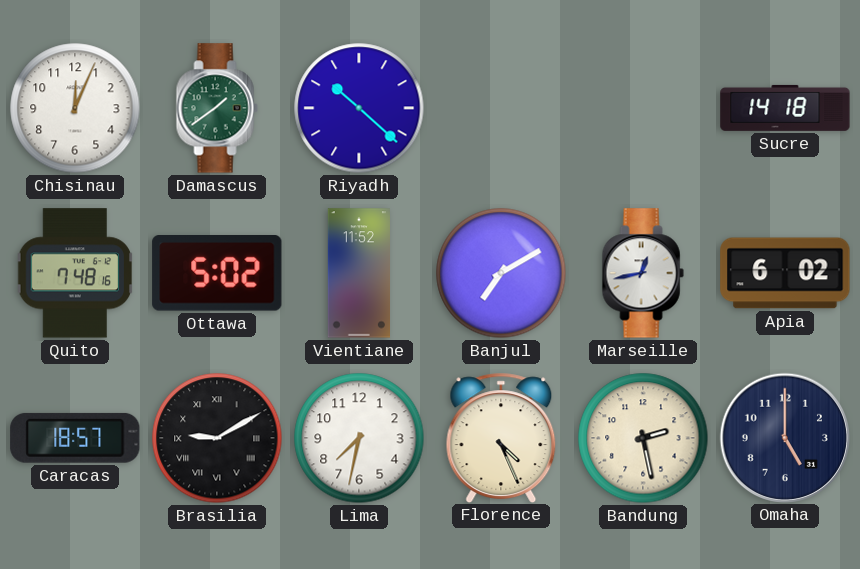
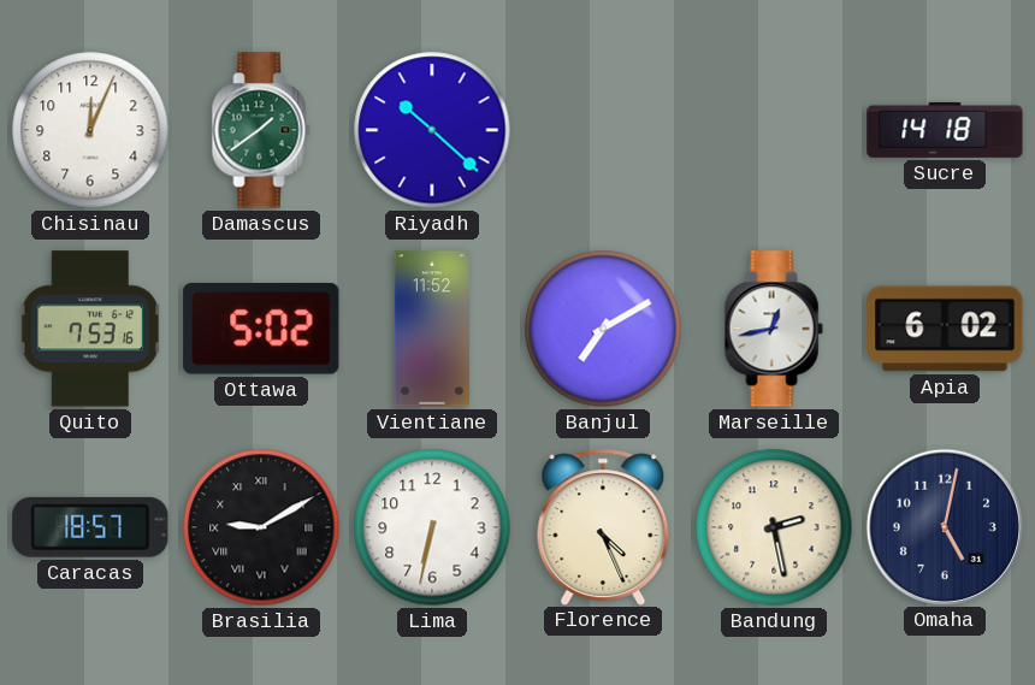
Quito: 7:48 -> 7:53
Lima: 7:32 -> 6:32
Omaha: 5:00 -> 5:02
